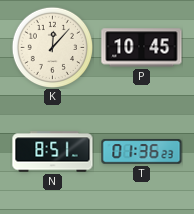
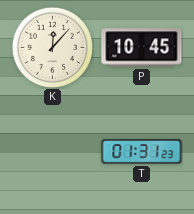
N: 8:51 -> none
T: 01:36 -> 01:31
